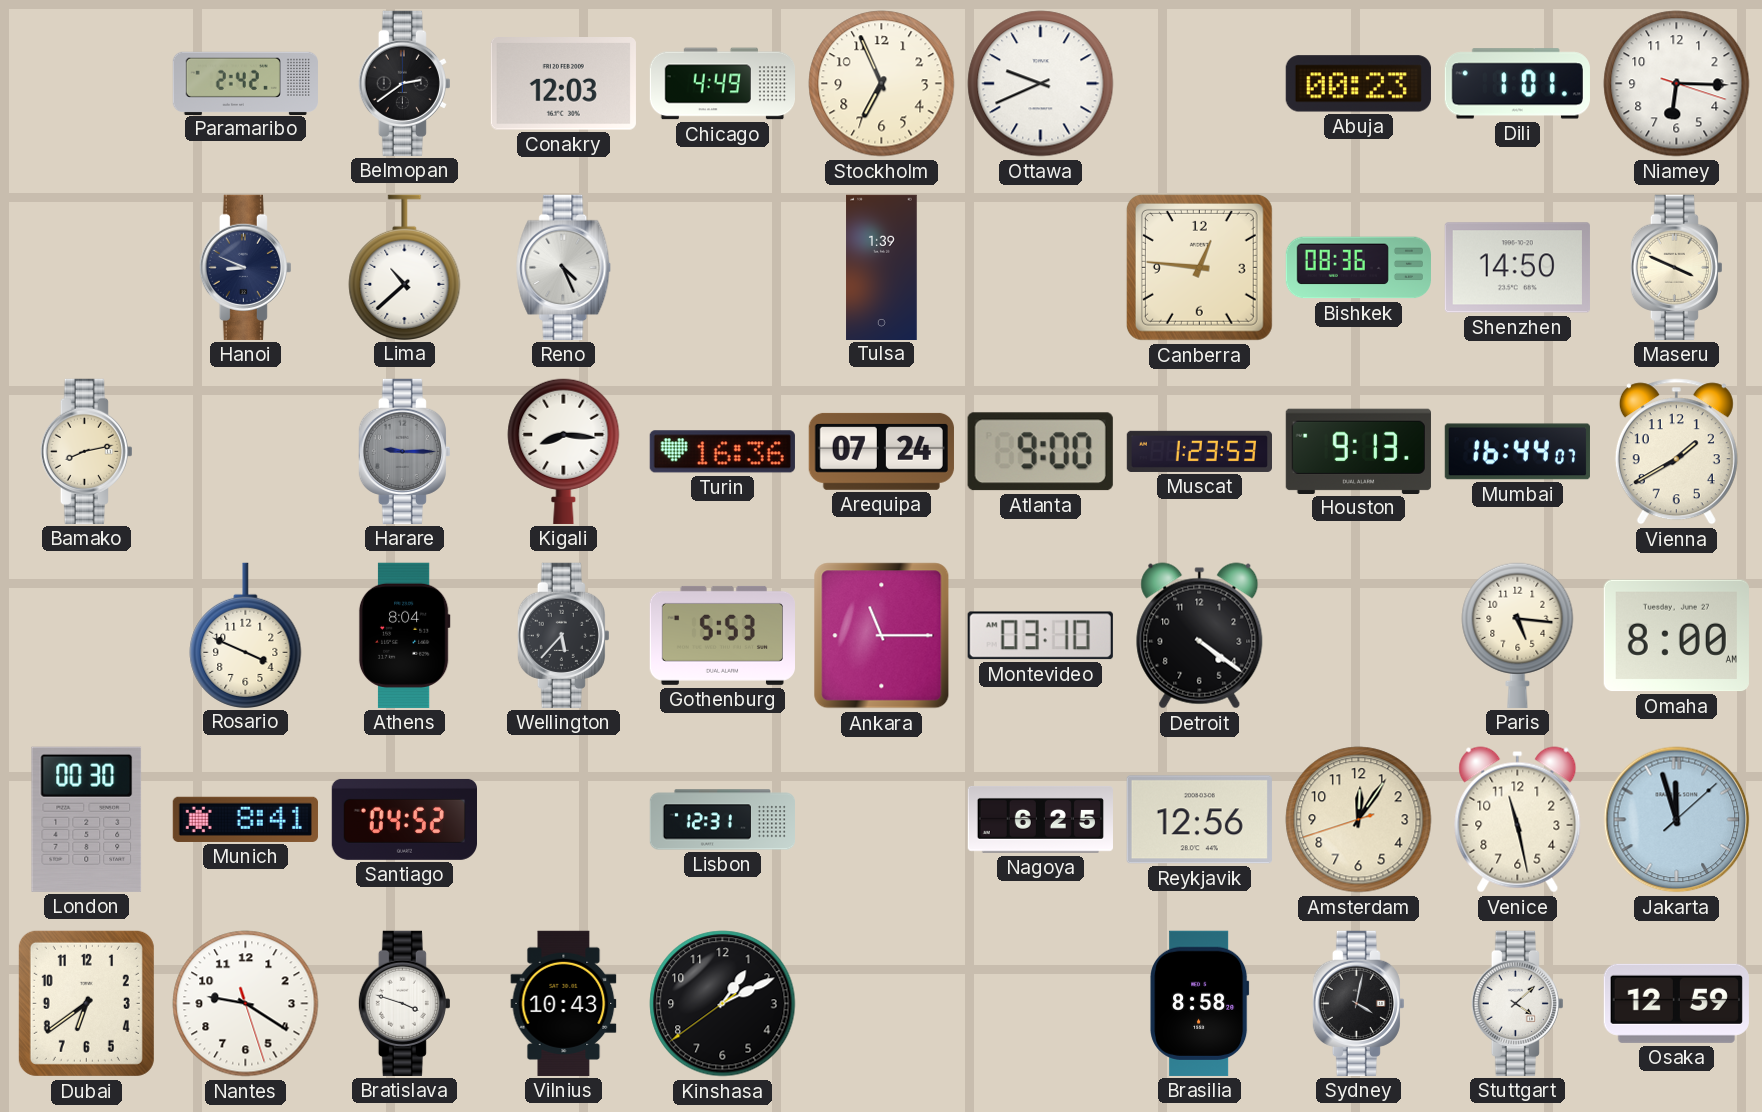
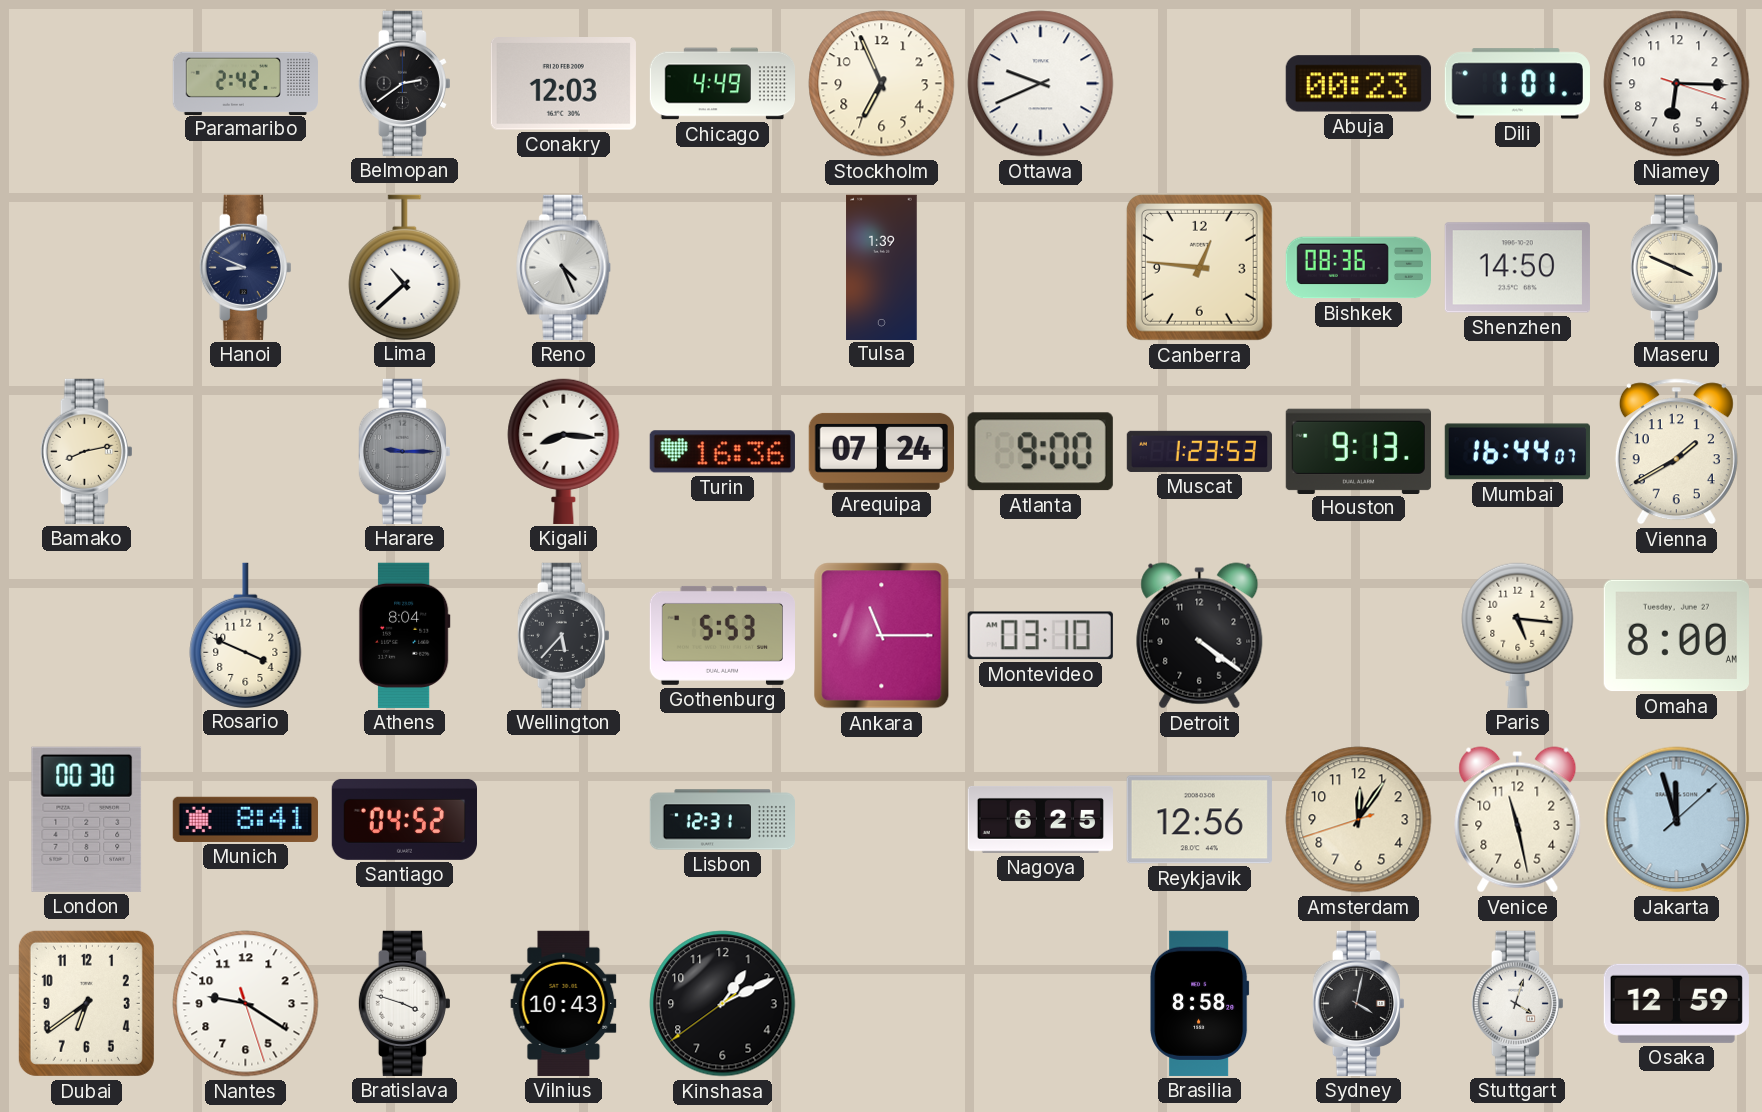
Stuttgart: 4:08 -> 4:03
